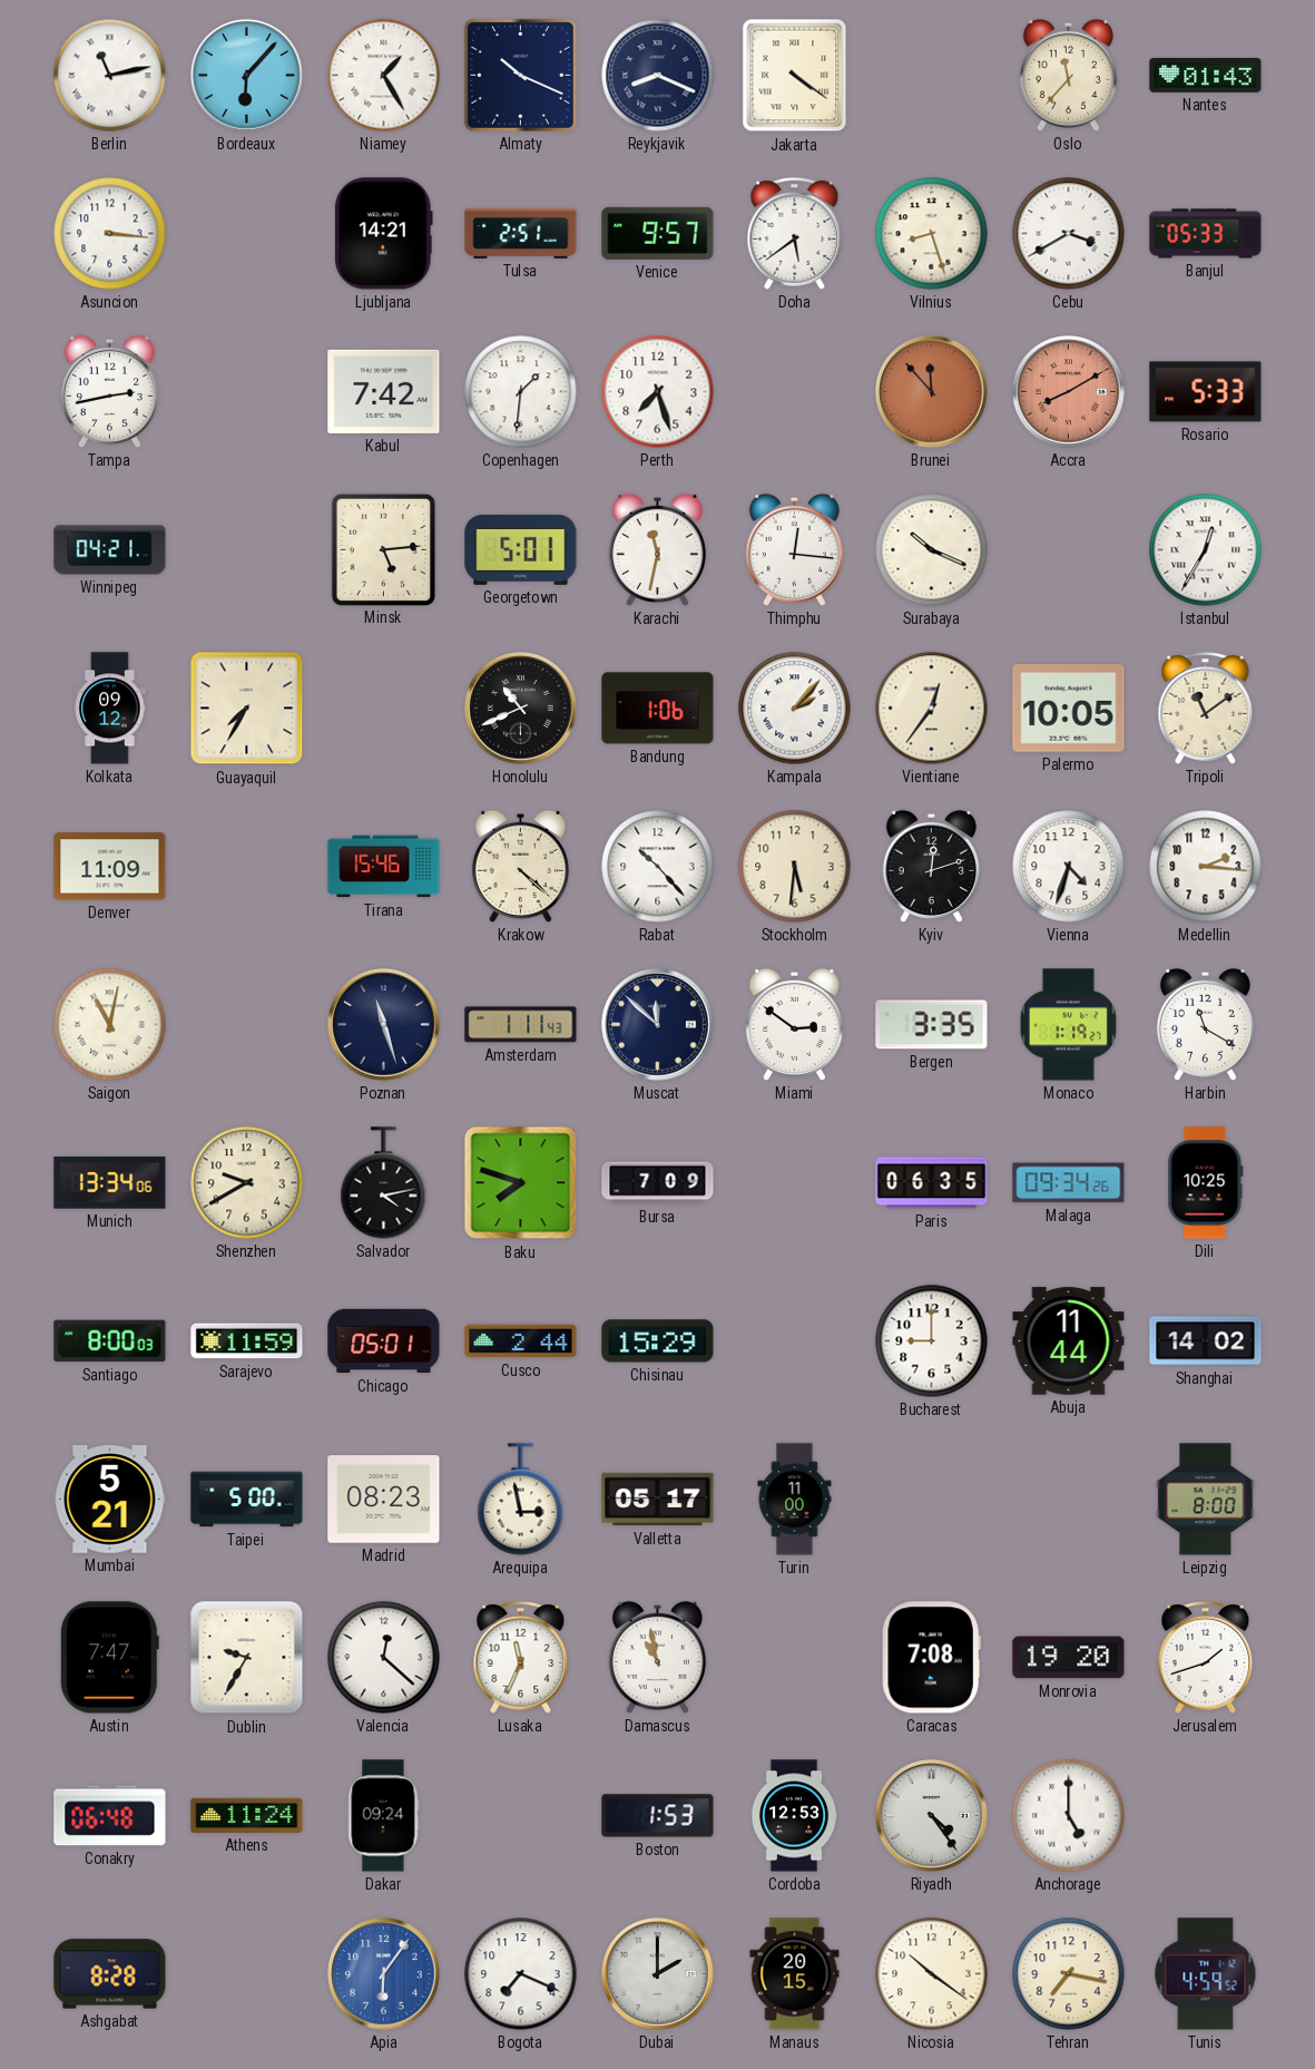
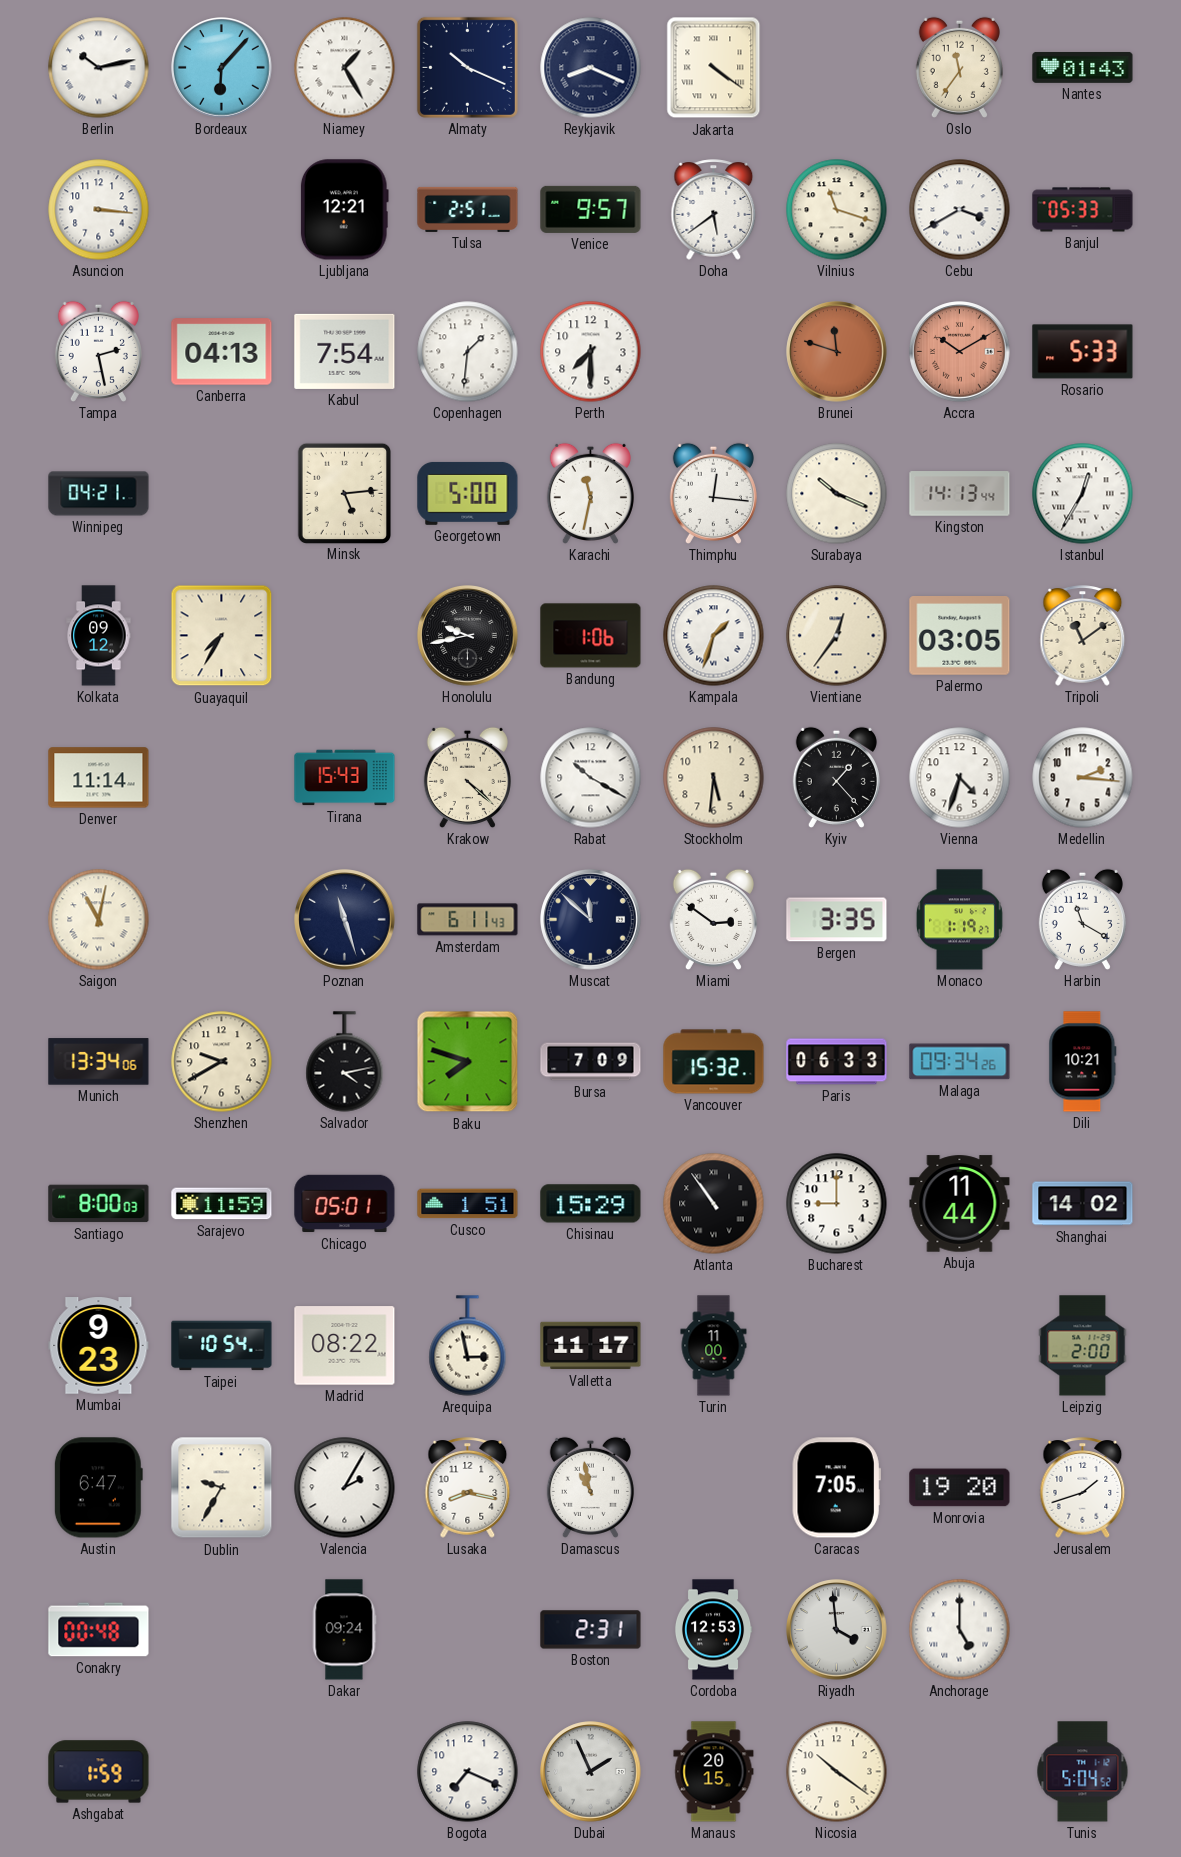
Berlin: 11:13 -> 10:13
Oslo: 11:37 -> 11:36
Ljubljana: 14:21 -> 12:21
Vilnius: 8:27 -> 11:18
Tampa: 2:43 -> 2:28
Canberra: none -> 04:13
Kabul: 7:42 -> 7:54
Perth: 7:27 -> 7:30
Brunei: 11:53 -> 11:48
Accra: 8:10 -> 10:10
Georgetown: 5:01 -> 5:00
Kingston: none -> 14:13
Honolulu: 10:41 -> 9:43
Kampala: 2:07 -> 1:33
Palermo: 10:05 -> 03:05
Denver: 11:09 -> 11:14
Tirana: 15:46 -> 15:43
Rabat: 10:23 -> 10:20
Kyiv: 12:12 -> 1:23
Amsterdam: 1:11 -> 6:11
Vancouver: none -> 15:32
Paris: 06:35 -> 06:33
Dili: 10:25 -> 10:21
Cusco: 2:44 -> 1:51
Atlanta: none -> 10:54
Mumbai: 5:21 -> 9:23
Taipei: 5:00 -> 10:54
Madrid: 08:23 -> 08:22
Valletta: 05:17 -> 11:17
Leipzig: 8:00 -> 2:00
Austin: 7:47 -> 6:47
Valencia: 12:22 -> 2:05
Lusaka: 11:34 -> 8:17
Caracas: 7:08 -> 7:05
Conakry: 06:48 -> 00:48
Athens: 11:24 -> none
Boston: 1:53 -> 2:31
Riyadh: 4:24 -> 3:59
Ashgabat: 8:28 -> 1:59
Apia: 6:06 -> none
Dubai: 2:00 -> 1:56
Tehran: 7:17 -> none
Tunis: 4:59 -> 5:04
